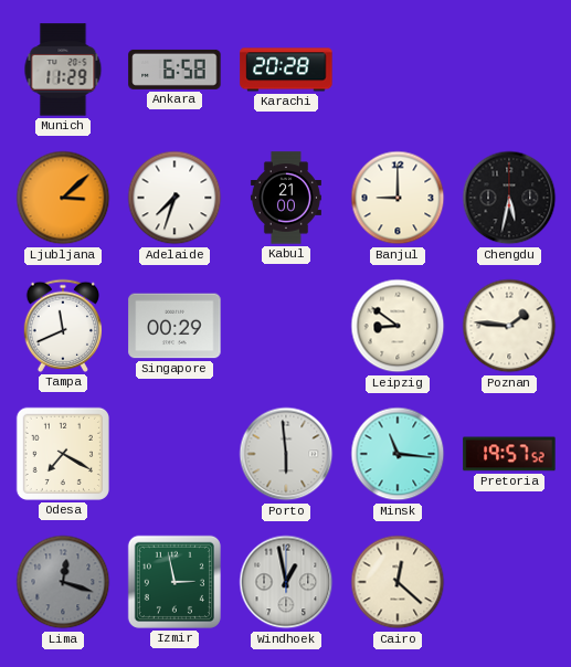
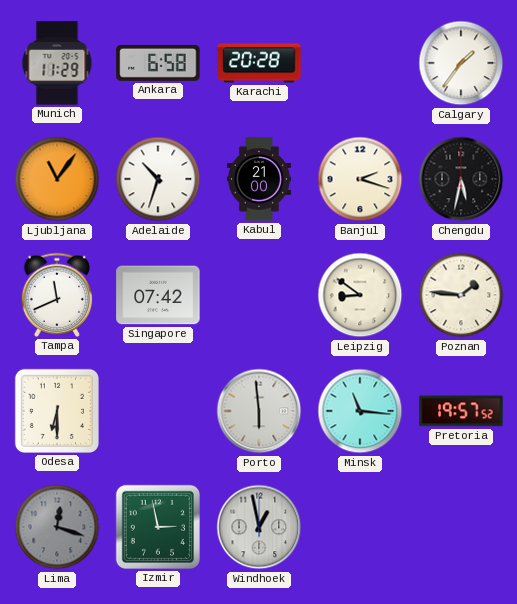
Calgary: none -> 1:36
Ljubljana: 3:08 -> 11:06
Adelaide: 7:33 -> 10:33
Banjul: 9:00 -> 2:18
Singapore: 00:29 -> 07:42
Odesa: 7:20 -> 6:30
Cairo: 12:22 -> none
